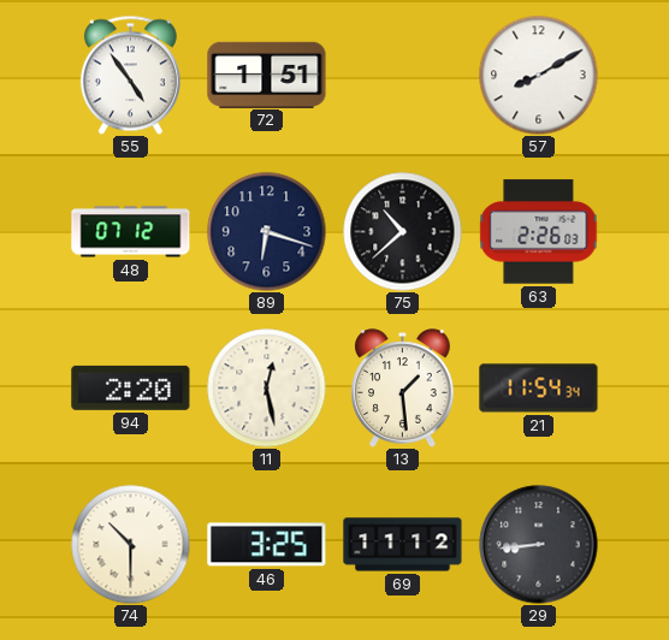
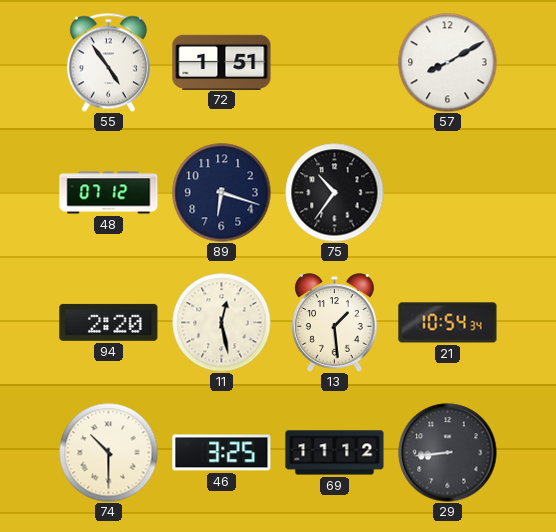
75: 10:38 -> 10:36
63: 2:26 -> none
21: 11:54 -> 10:54
